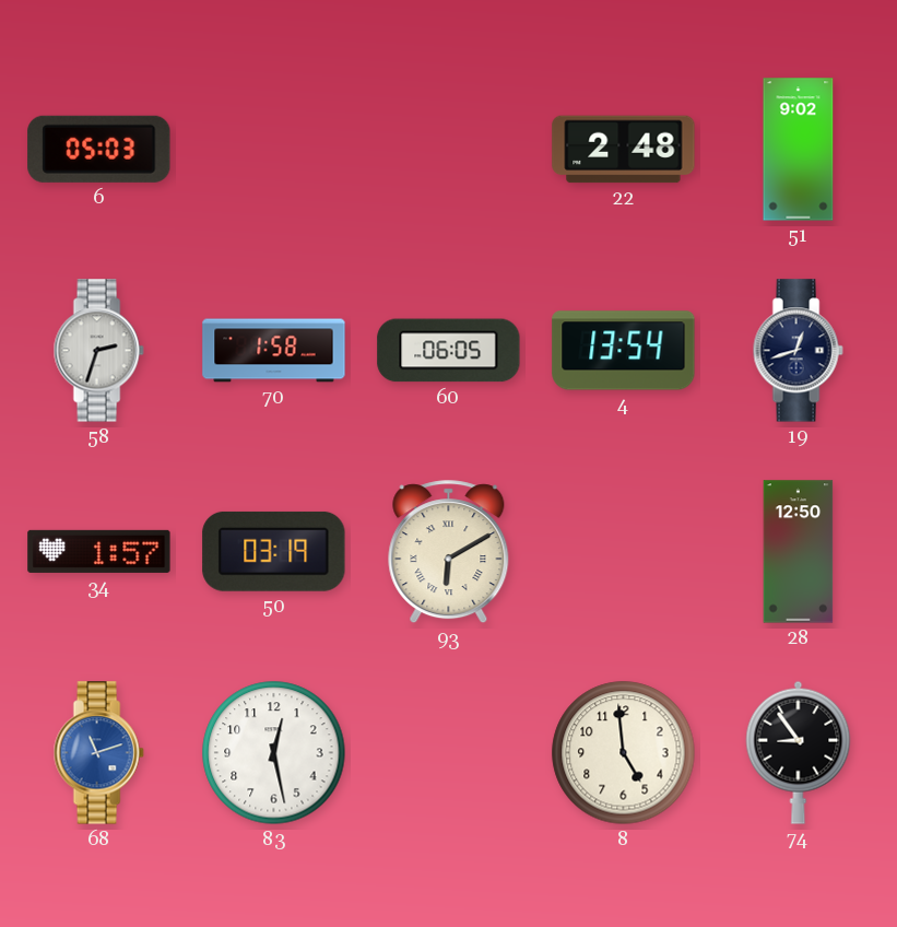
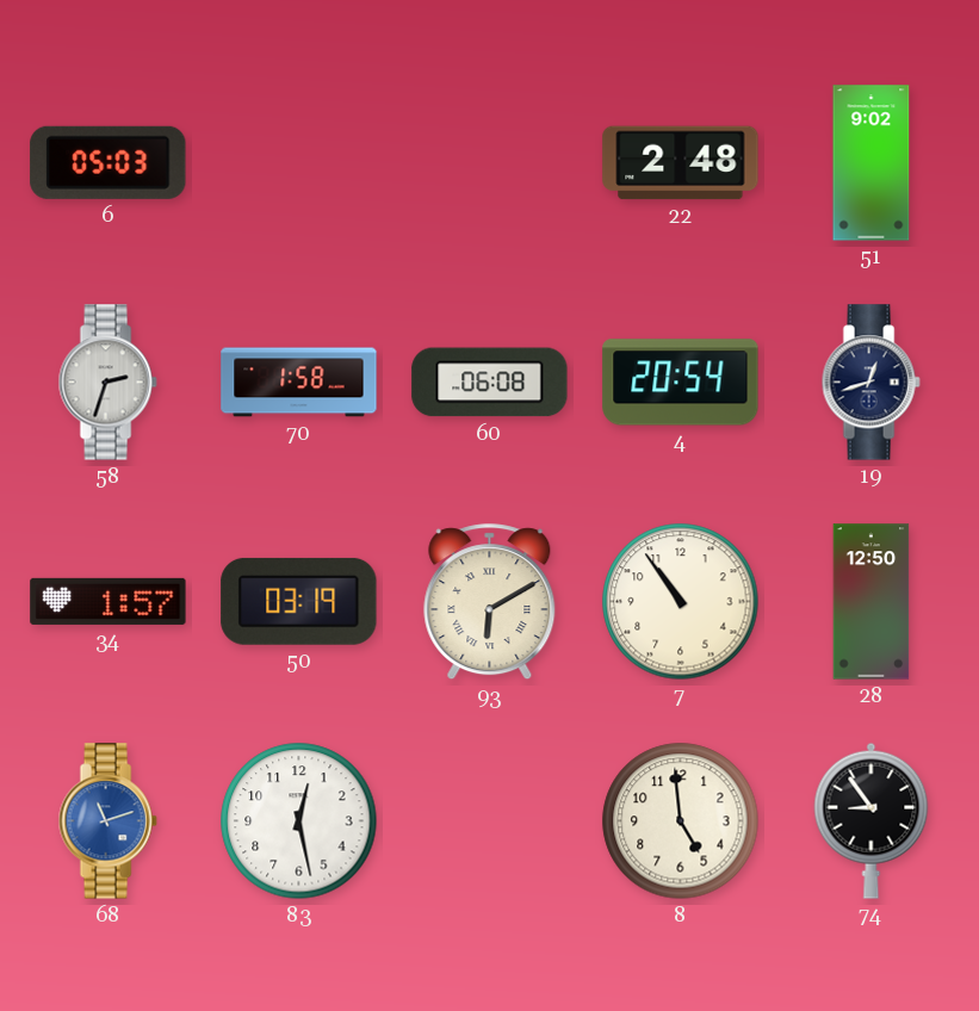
60: 06:05 -> 06:08
4: 13:54 -> 20:54
7: none -> 10:54
